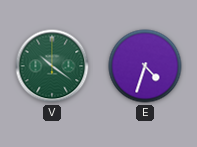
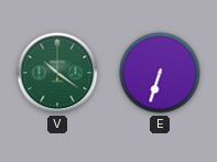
E: 4:33 -> 6:33
